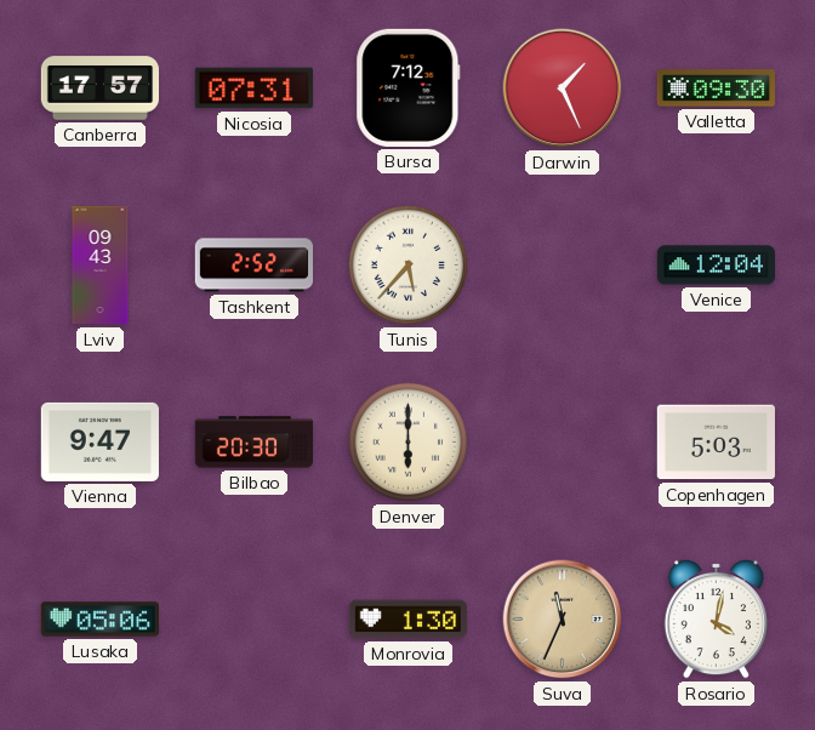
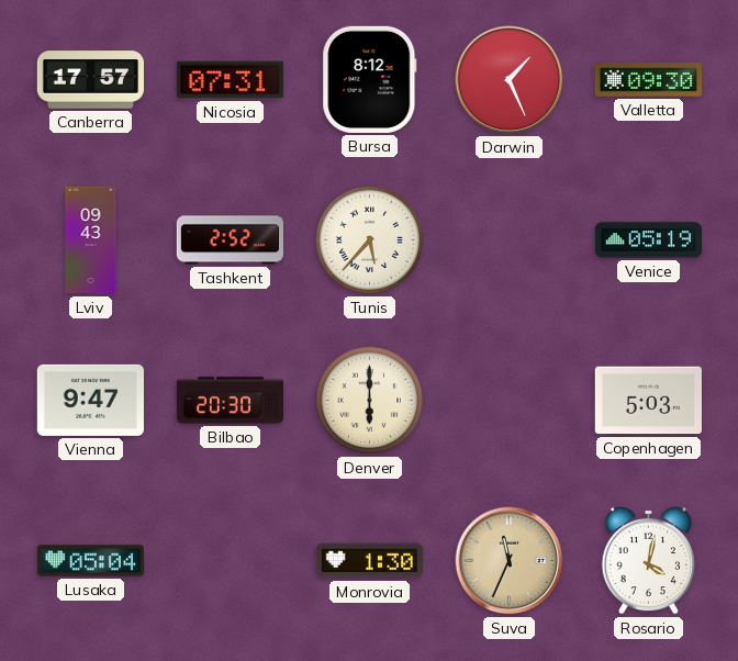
Bursa: 7:12 -> 8:12
Venice: 12:04 -> 05:19
Lusaka: 05:06 -> 05:04
